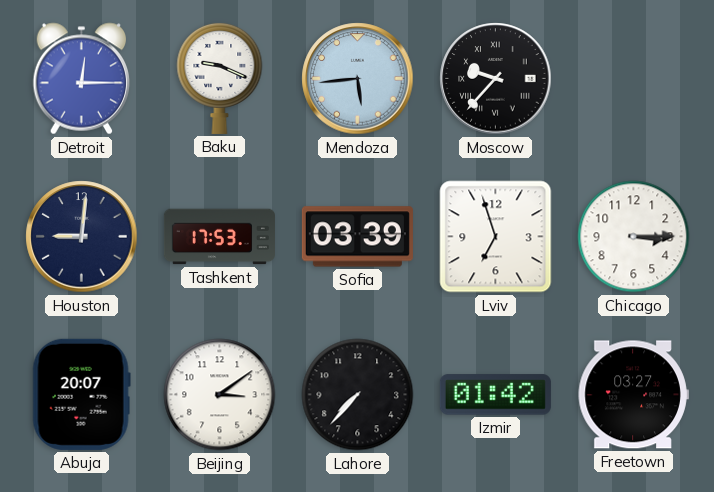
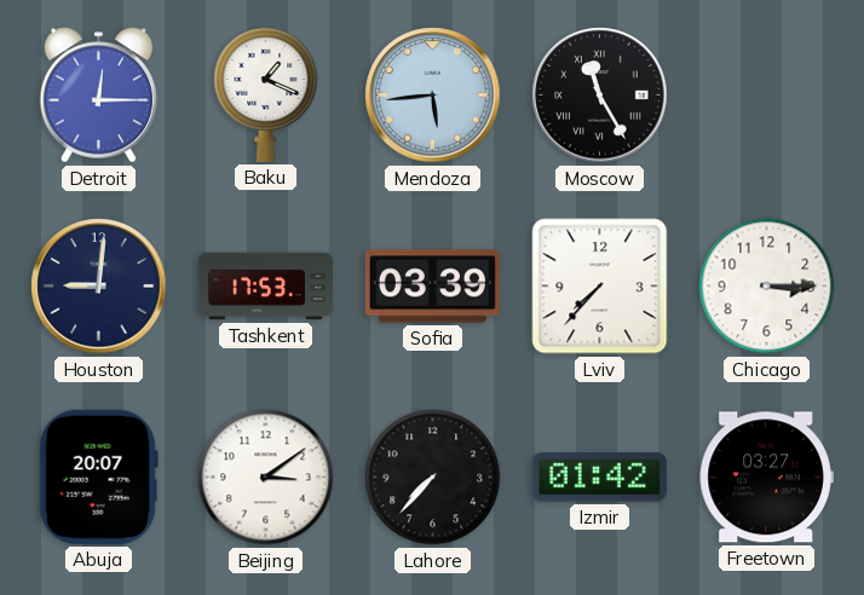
Baku: 9:19 -> 1:19
Moscow: 9:37 -> 11:25
Lviv: 6:57 -> 7:37
